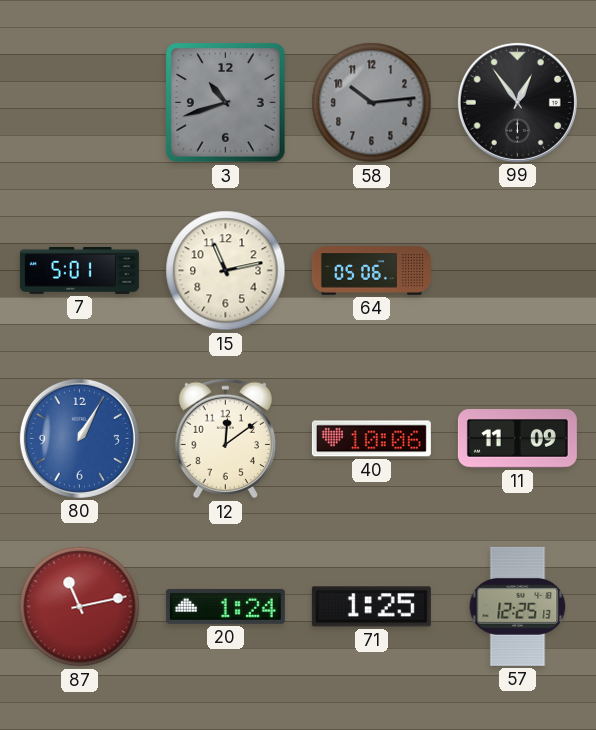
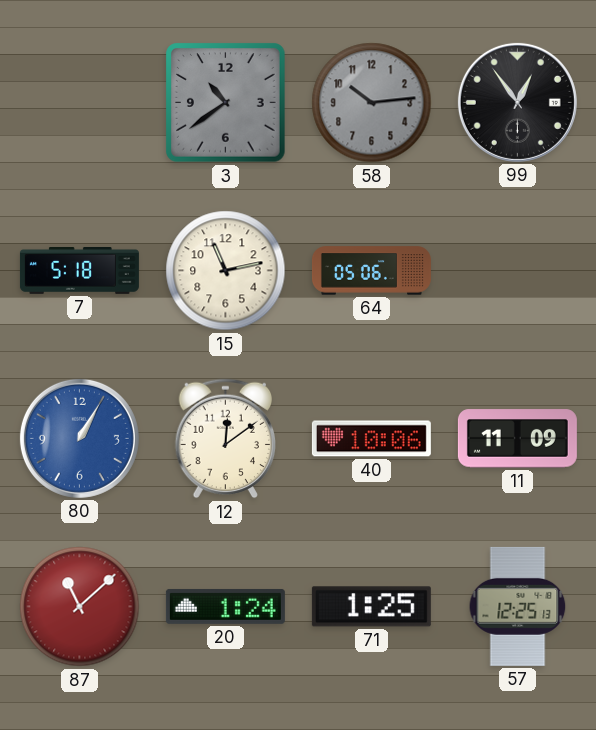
3: 10:42 -> 10:39
7: 5:01 -> 5:18
87: 11:13 -> 11:08
